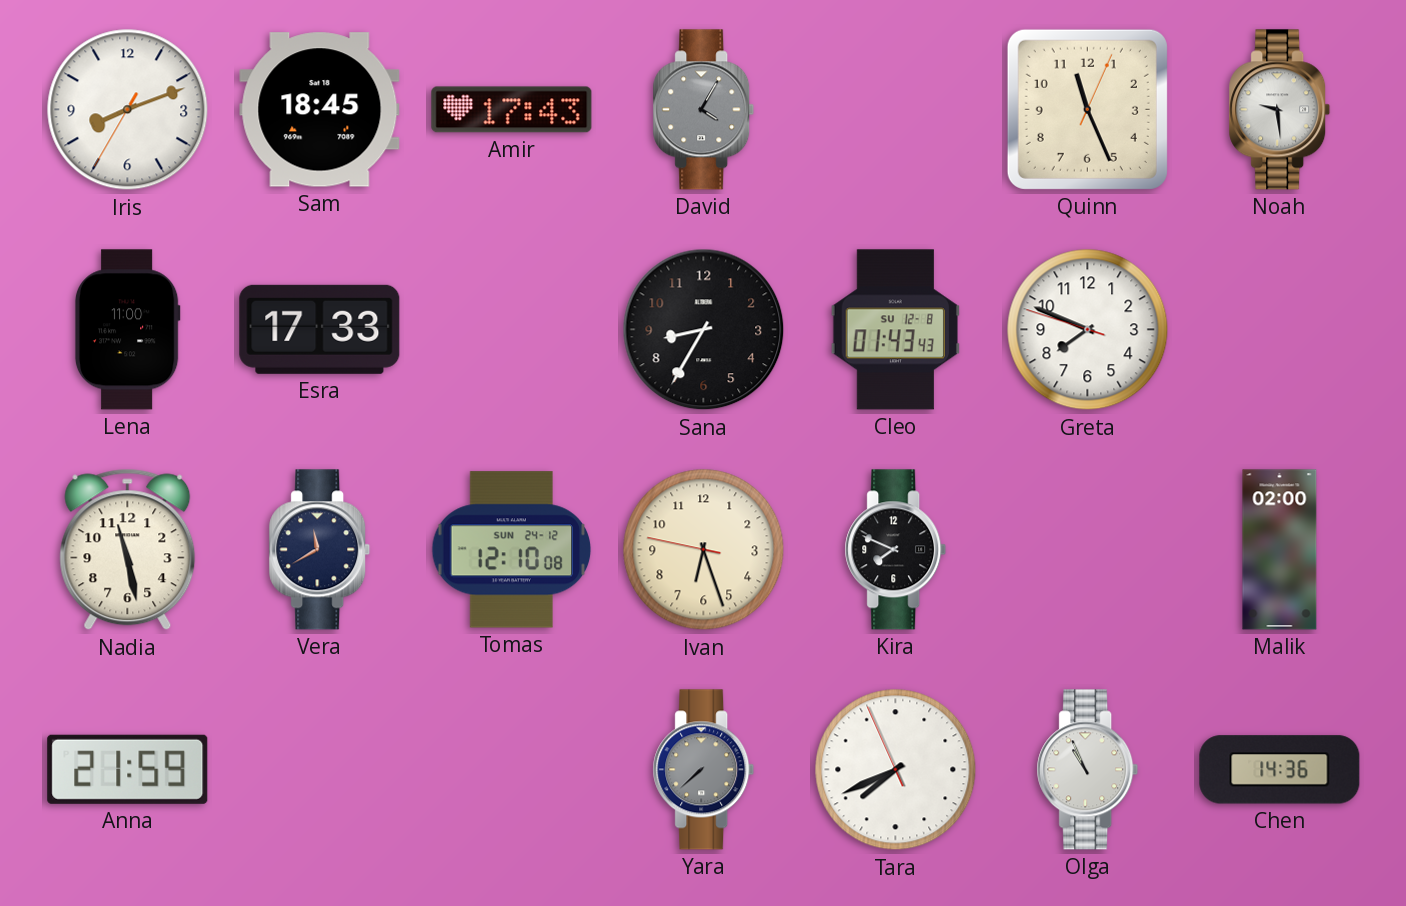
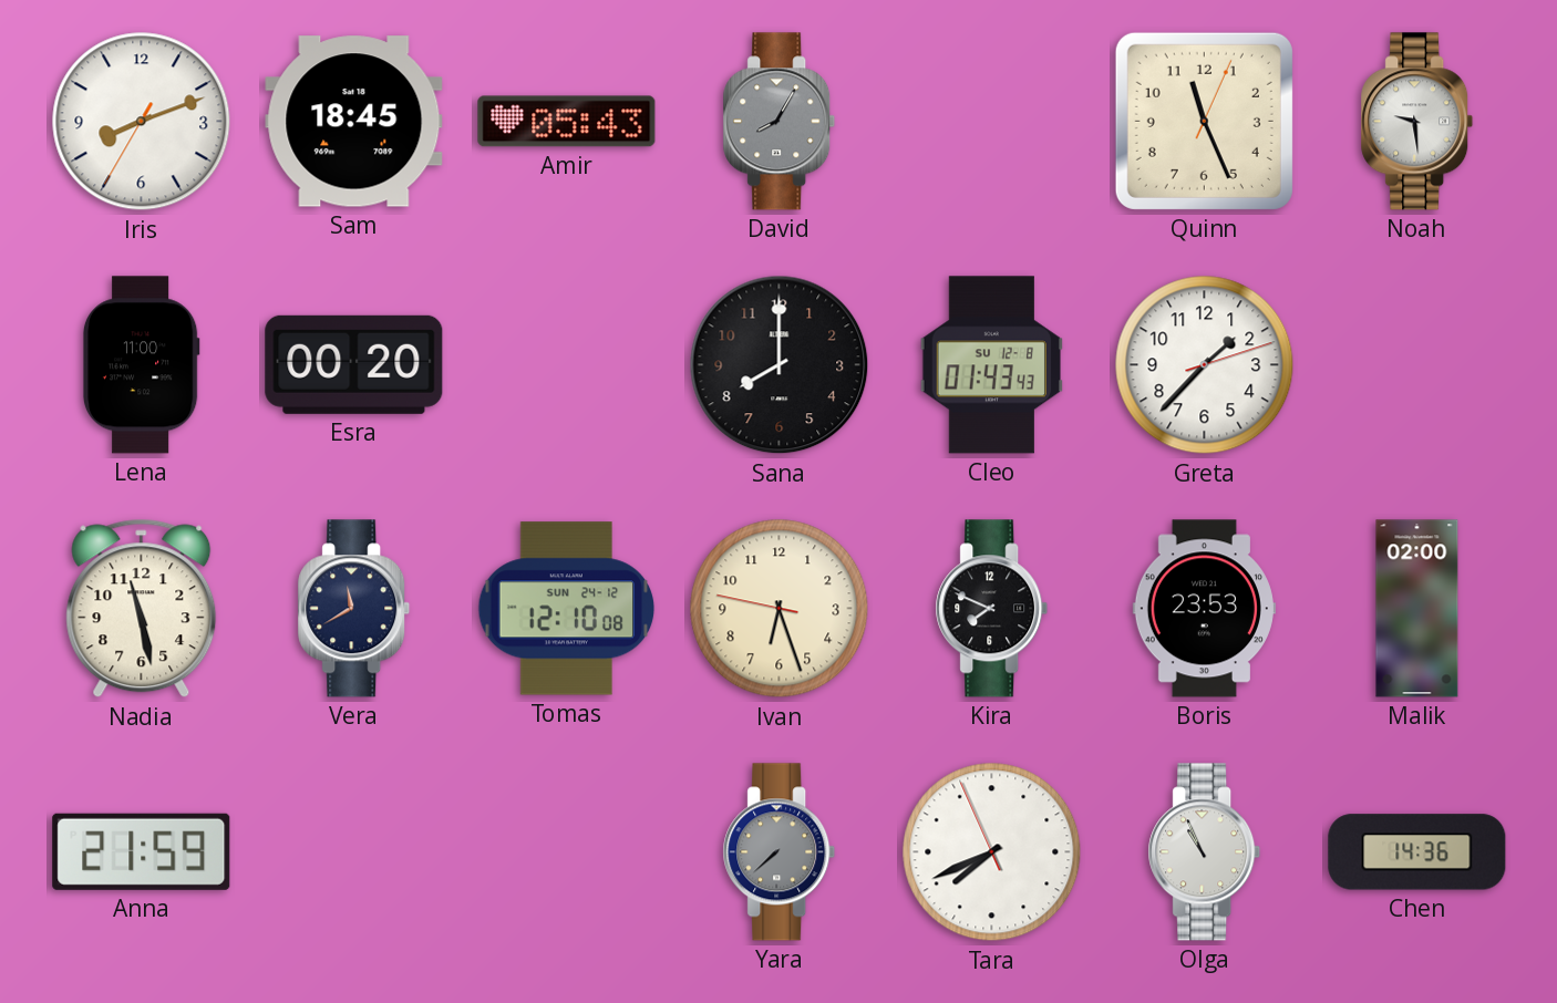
Amir: 17:43 -> 05:43
David: 4:05 -> 8:05
Esra: 17:33 -> 00:20
Sana: 8:35 -> 8:00
Greta: 7:48 -> 1:37
Boris: none -> 23:53
